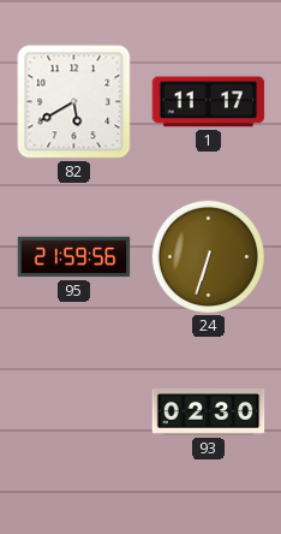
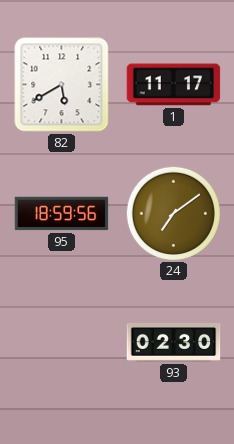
95: 21:59 -> 18:59
24: 6:33 -> 7:09
